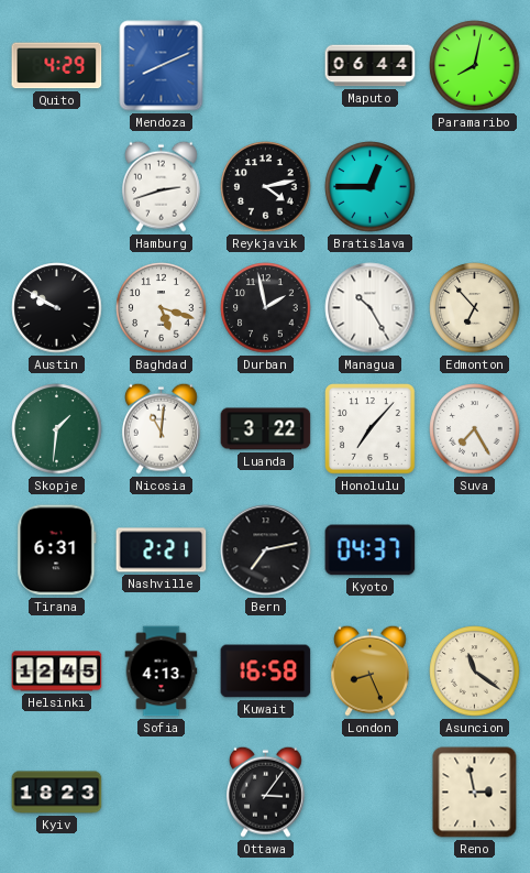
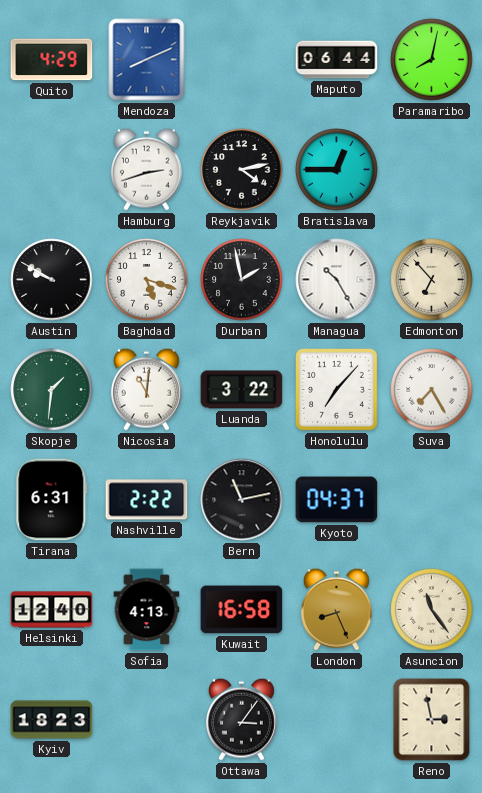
Nashville: 2:21 -> 2:22
Bern: 7:13 -> 11:13
Helsinki: 12:45 -> 12:40
Asuncion: 11:21 -> 11:24
